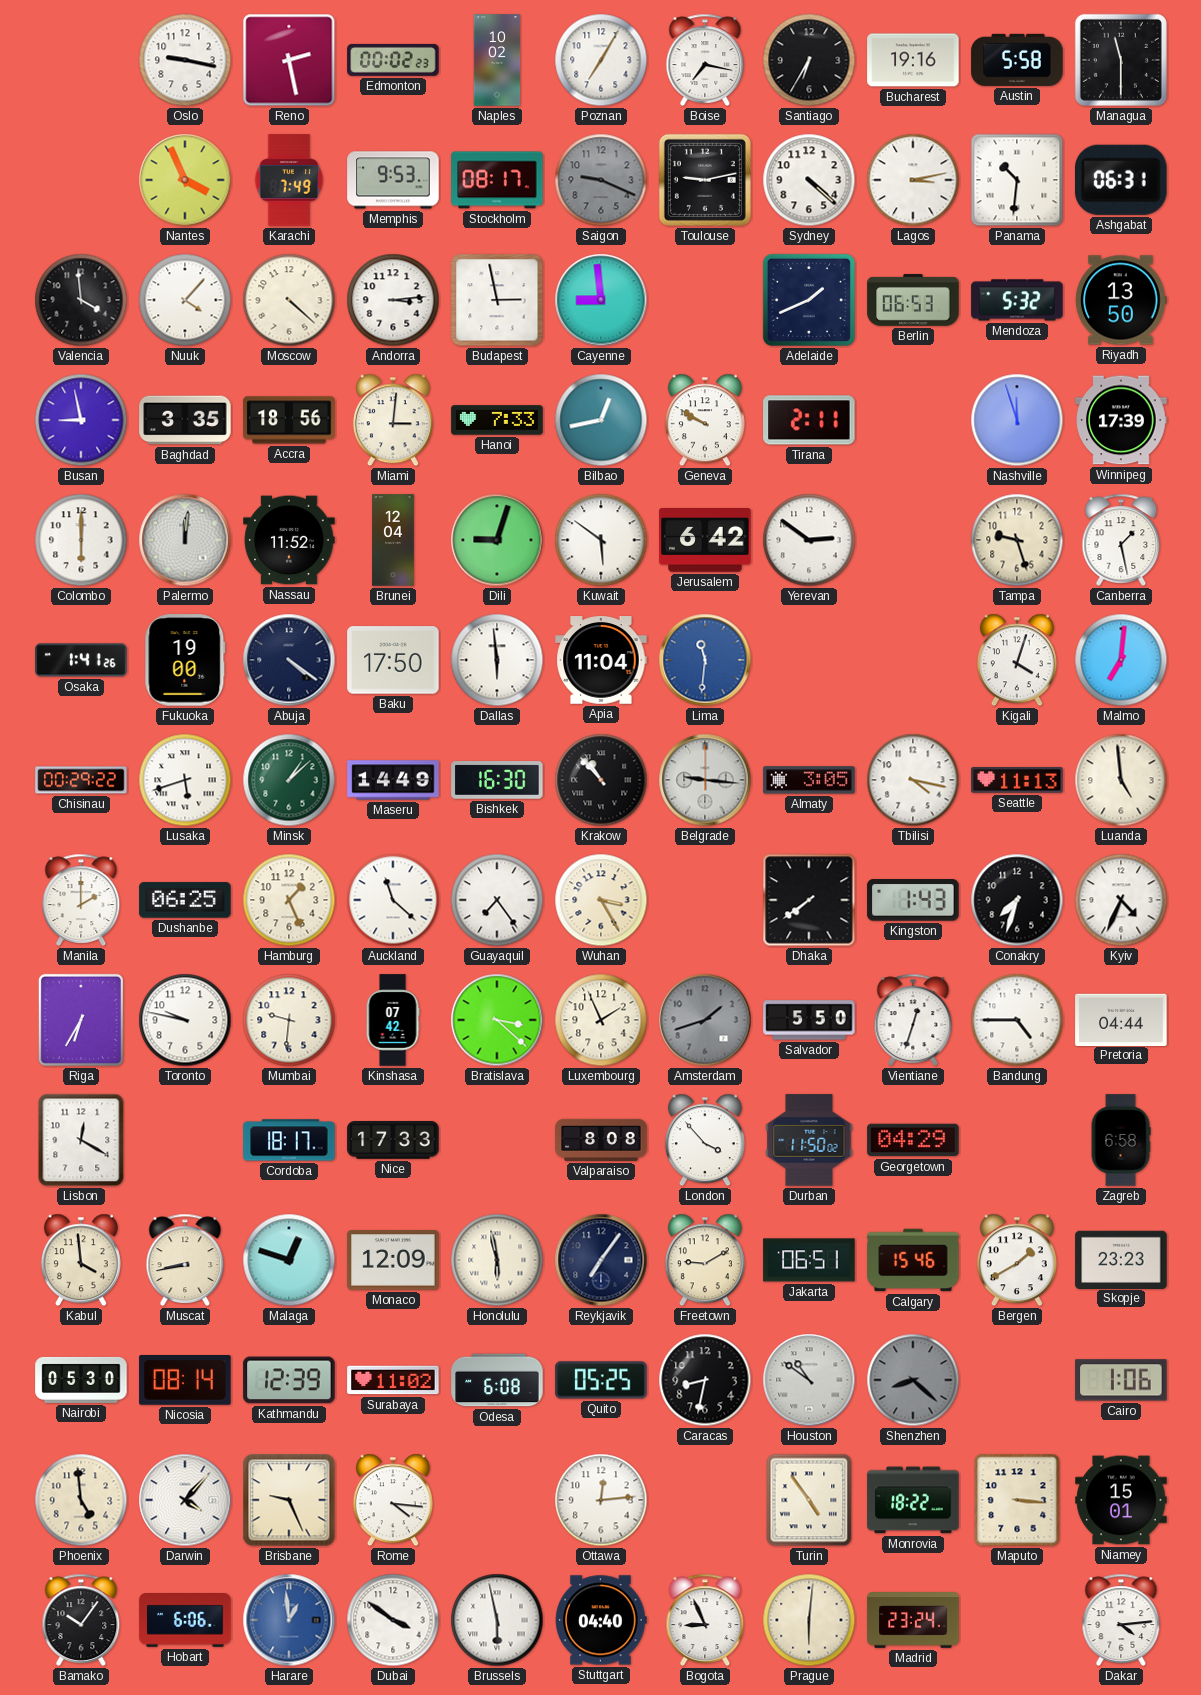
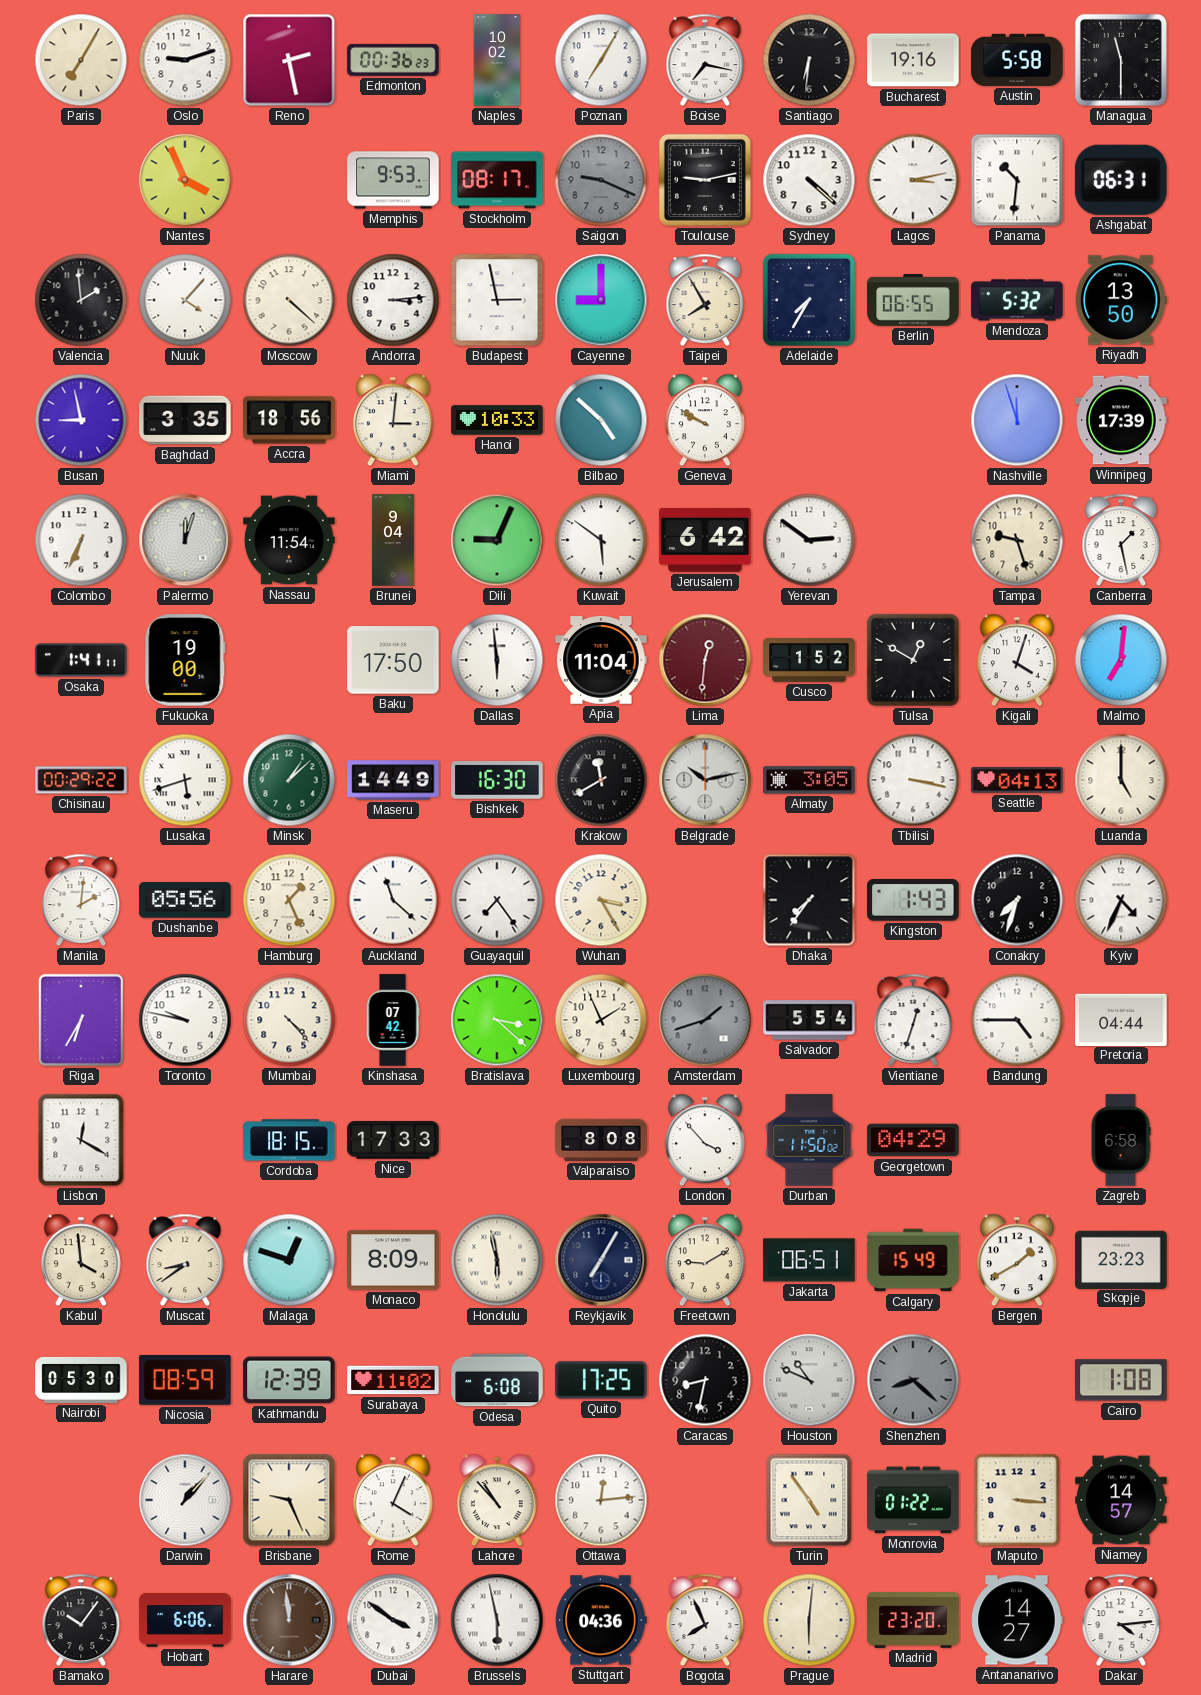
Paris: none -> 7:05
Oslo: 9:17 -> 9:12
Edmonton: 00:02 -> 00:36
Santiago: 6:35 -> 6:31
Karachi: 7:49 -> none
Valencia: 3:59 -> 1:59
Cayenne: 8:59 -> 9:00
Taipei: none -> 7:55
Adelaide: 1:41 -> 7:35
Berlin: 06:53 -> 06:55
Hanoi: 7:33 -> 10:33
Bilbao: 12:43 -> 4:52
Tirana: 2:11 -> none
Colombo: 6:00 -> 6:34
Palermo: 12:01 -> 12:03
Nassau: 11:52 -> 11:54
Brunei: 12:04 -> 9:04
Dili: 9:03 -> 9:04
Osaka: 1:41:26 -> 1:41:11
Abuja: 4:21 -> none
Lima: 11:31 -> 12:31
Lima dial: blue -> burgundy
Cusco: none -> 1:52
Tulsa: none -> 12:50
Krakow: 10:53 -> 11:40
Belgrade: 9:16 -> 10:13
Tbilisi: 4:17 -> 3:17
Seattle: 11:13 -> 04:13
Luanda: 4:59 -> 5:00
Manila: 2:00 -> 2:01
Dushanbe: 06:25 -> 05:56
Dhaka: 7:39 -> 7:36
Mumbai: 9:31 -> 4:23
Salvador: 5:50 -> 5:54
Cordoba: 18:17 -> 18:15
Muscat: 8:43 -> 8:39
Monaco: 12:09 -> 8:09
Reykjavik: 7:06 -> 7:05
Calgary: 15:46 -> 15:49
Nicosia: 08:14 -> 08:59
Quito: 05:25 -> 17:25
Houston: 10:51 -> 10:49
Cairo: 1:06 -> 1:08
Phoenix: 4:59 -> none
Darwin: 4:07 -> 1:07
Rome: 4:16 -> 4:04
Lahore: none -> 10:53
Monrovia: 18:22 -> 01:22
Niamey: 15:01 -> 14:57
Harare: 12:59 -> 11:59
Harare dial: blue -> brown
Stuttgart: 04:40 -> 04:36
Bogota: 8:56 -> 7:56
Madrid: 23:24 -> 23:20
Antananarivo: none -> 14:27
